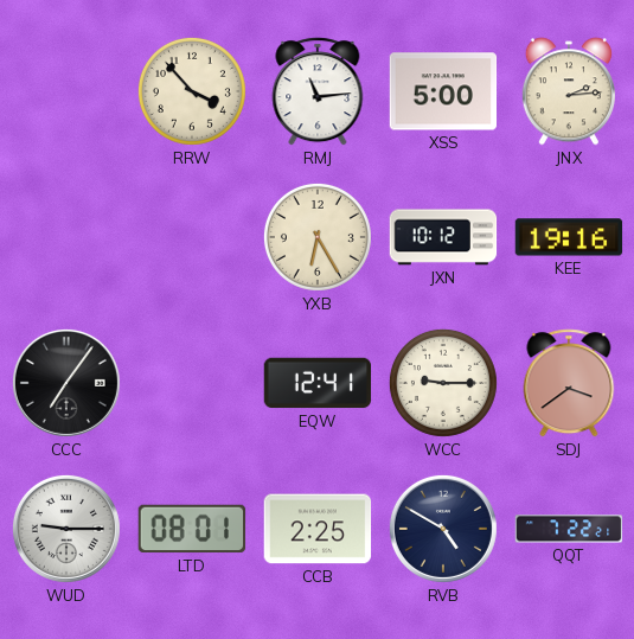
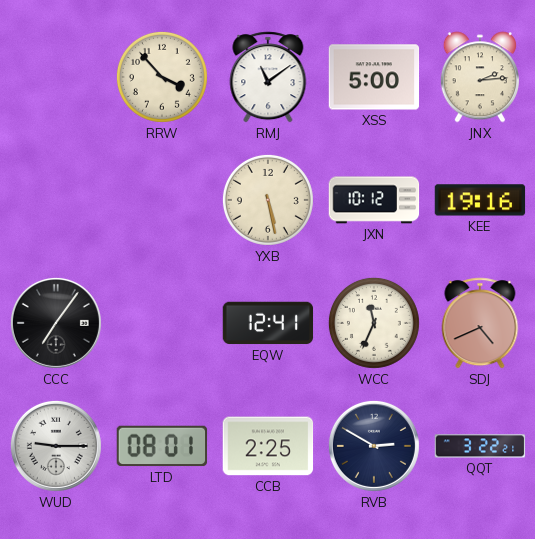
RMJ: 11:14 -> 11:09
YXB: 6:25 -> 5:28
WCC: 9:15 -> 11:34
SDJ: 3:39 -> 4:41
RVB: 4:50 -> 2:50
QQT: 7:22 -> 3:22
